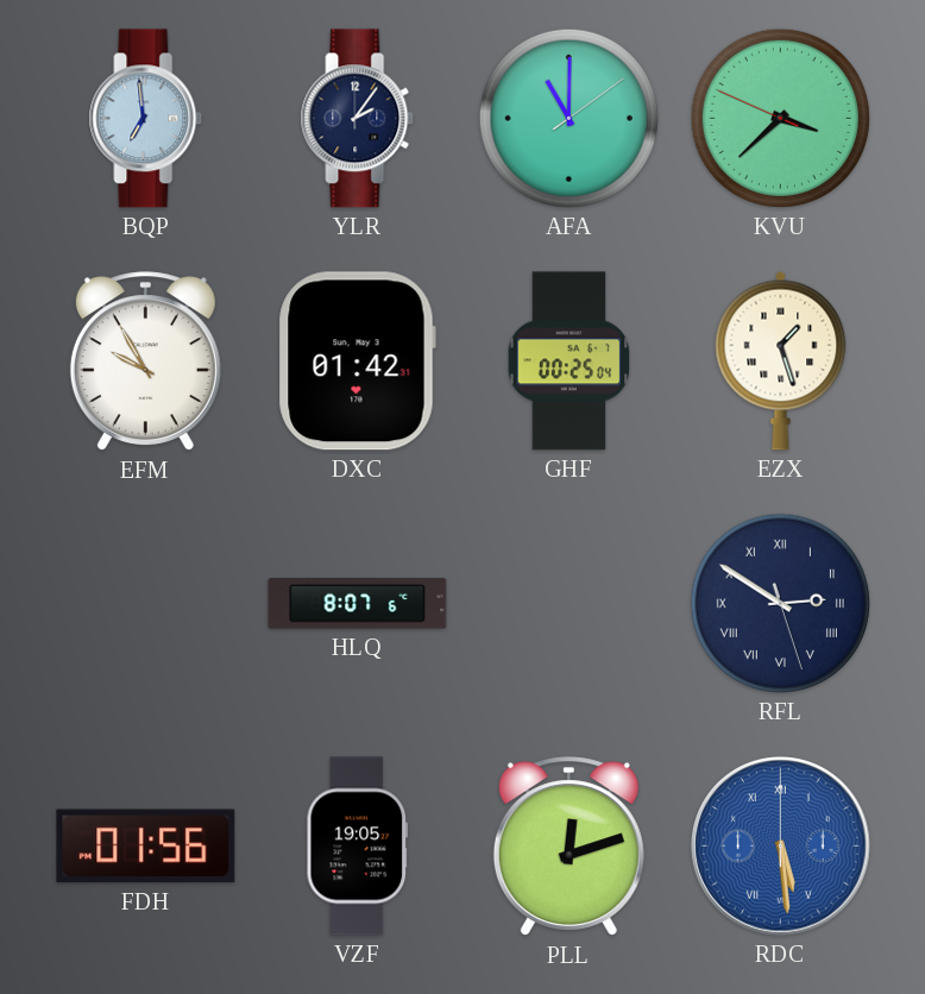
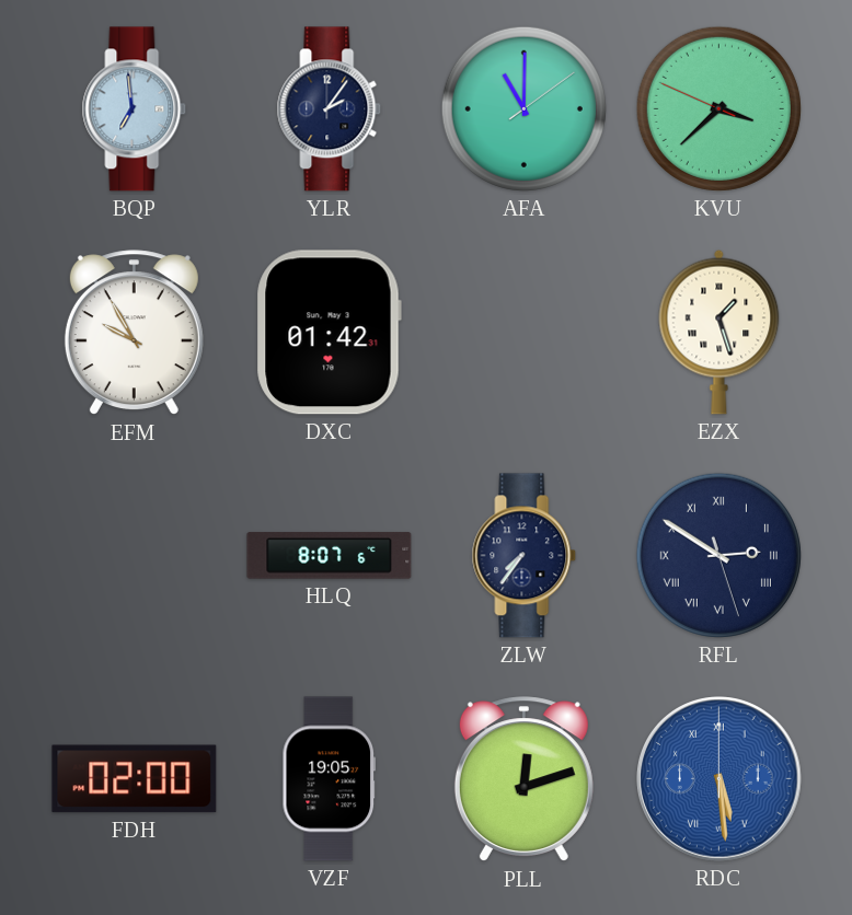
GHF: 00:25 -> none
ZLW: none -> 7:36
FDH: 01:56 -> 02:00
